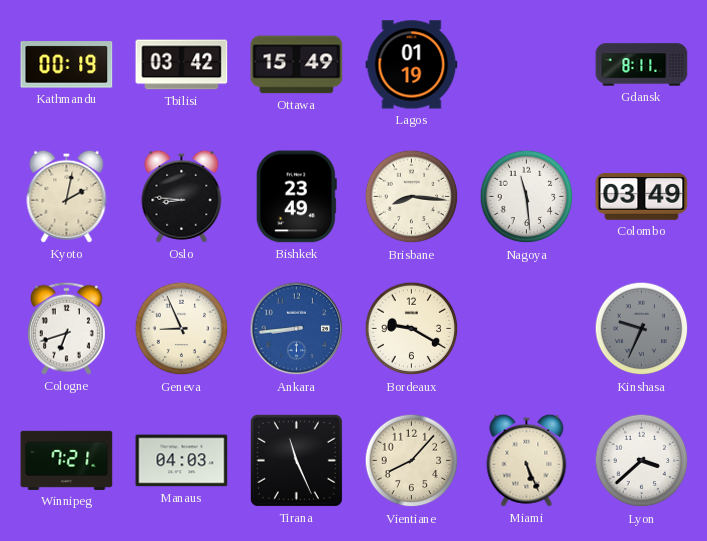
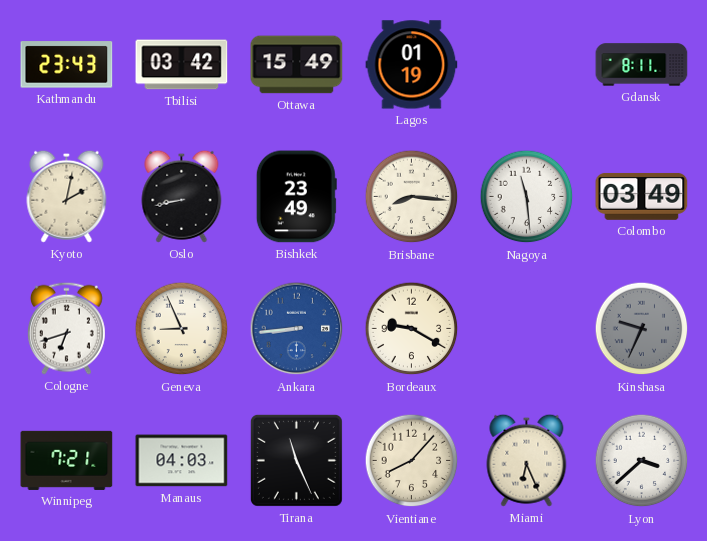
Kathmandu: 00:19 -> 23:43
Oslo: 8:46 -> 8:43
Miami: 5:26 -> 6:26
